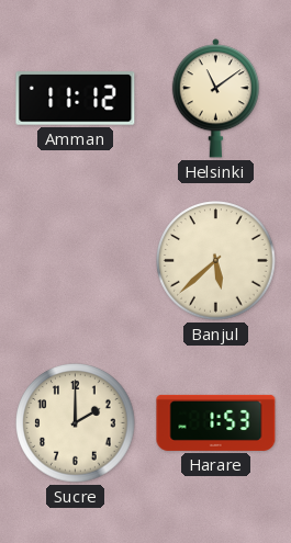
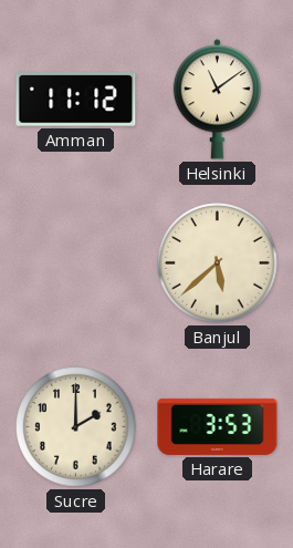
Harare: 1:53 -> 3:53
